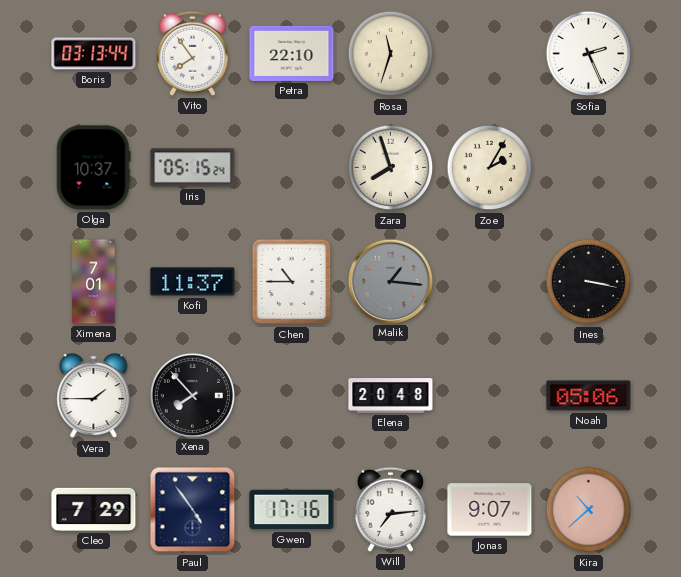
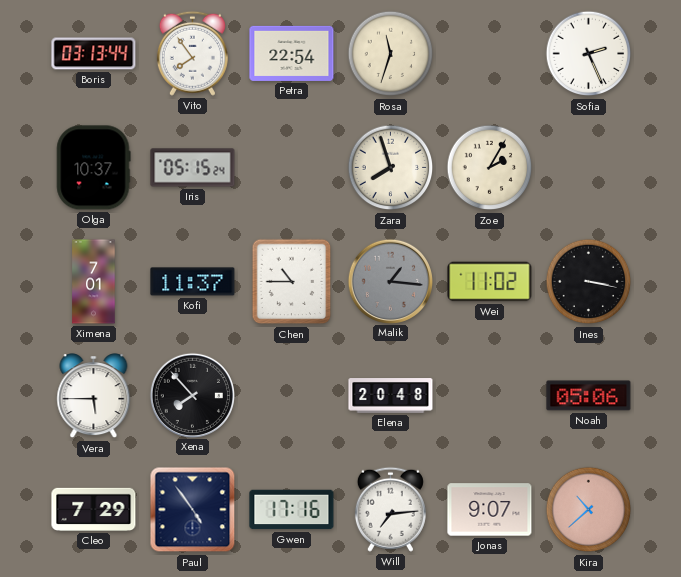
Petra: 22:10 -> 22:54
Wei: none -> 11:02
Vera: 1:45 -> 5:45
